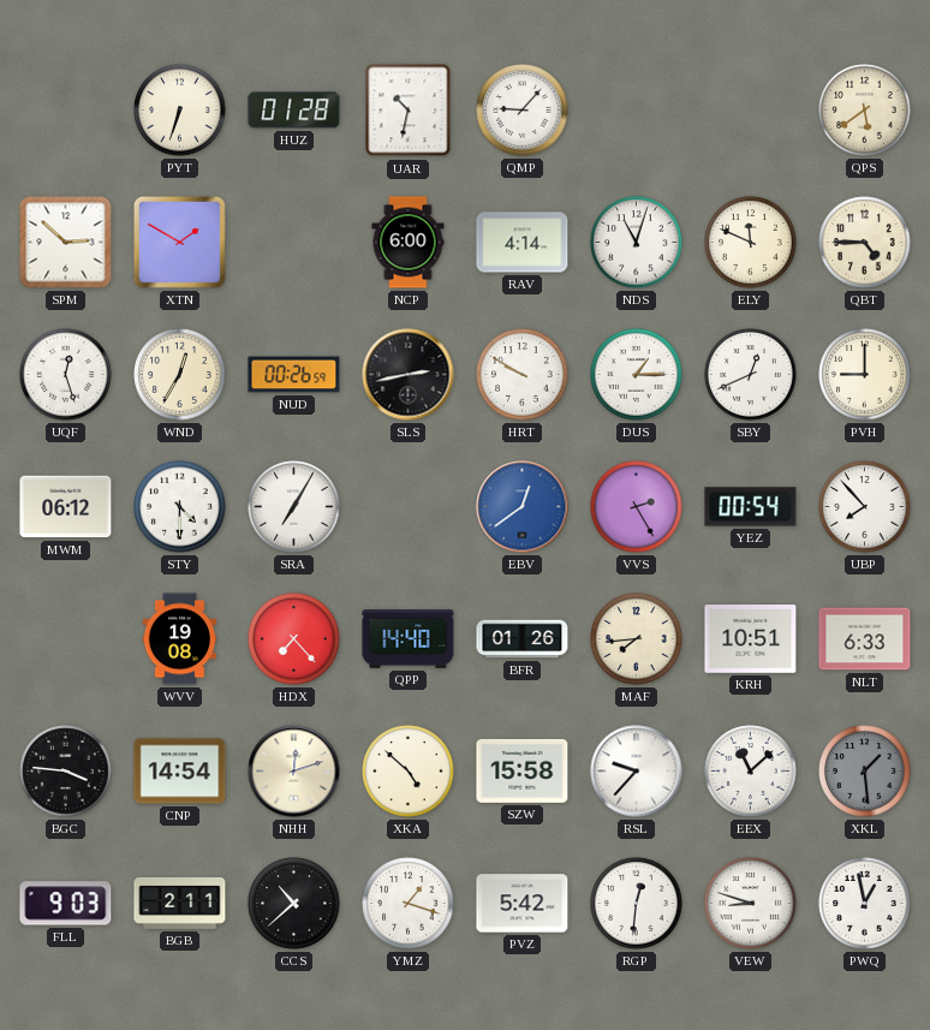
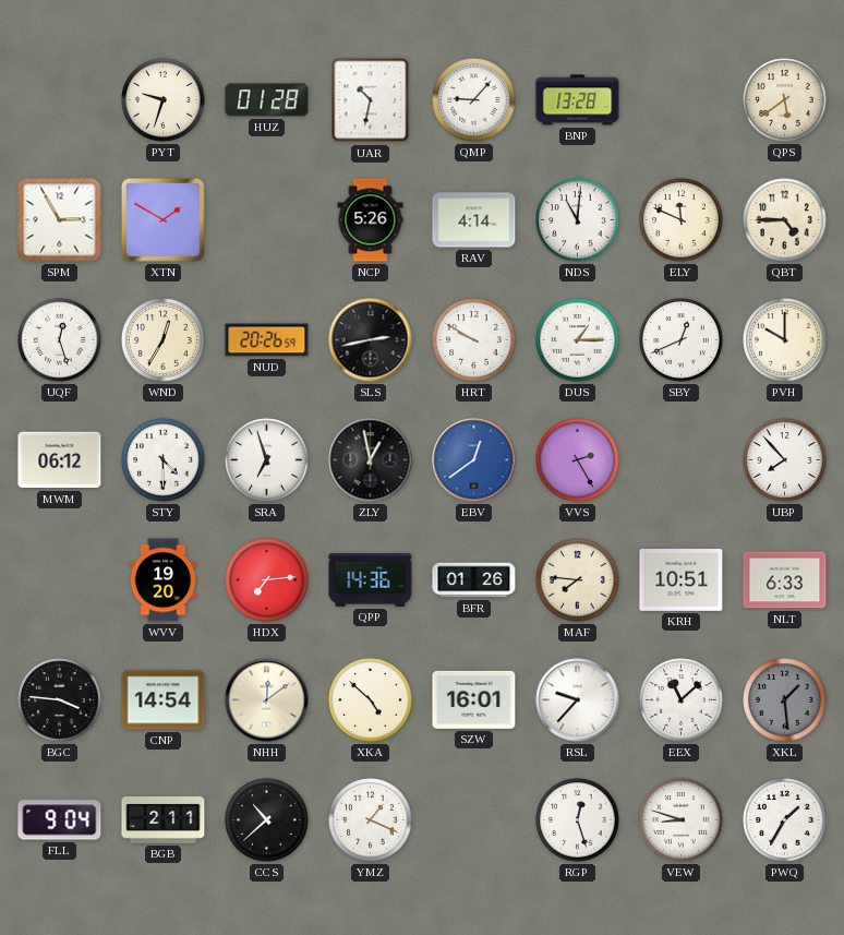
PYT: 6:33 -> 9:33
BNP: none -> 13:28
SPM: 2:52 -> 2:55
NCP: 6:00 -> 5:26
NDS: 11:03 -> 11:01
NUD: 00:26 -> 20:26
PVH: 9:00 -> 10:00
SRA: 7:05 -> 6:57
ZLY: none -> 12:58
YEZ: 00:54 -> none
WVV: 19:08 -> 19:20
HDX: 7:23 -> 7:14
QPP: 14:40 -> 14:36
MAF: 7:44 -> 7:46
NHH: 12:12 -> 12:09
SZW: 15:58 -> 16:01
FLL: 9:03 -> 9:04
YMZ: 1:18 -> 1:19
PVZ: 5:42 -> none
RGP: 12:31 -> 12:27
PWQ: 12:58 -> 1:35
